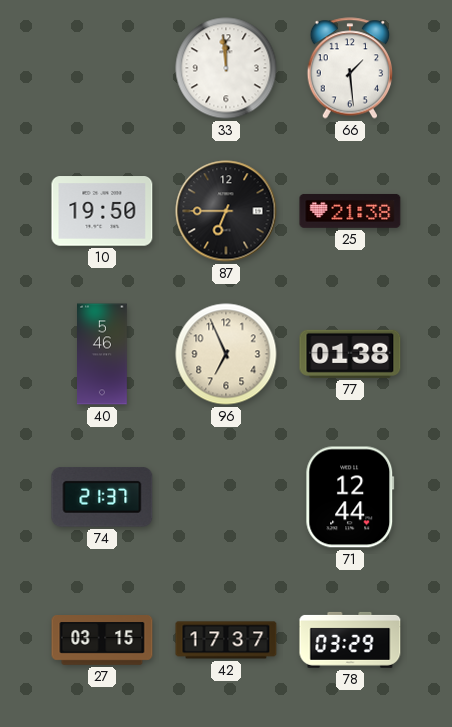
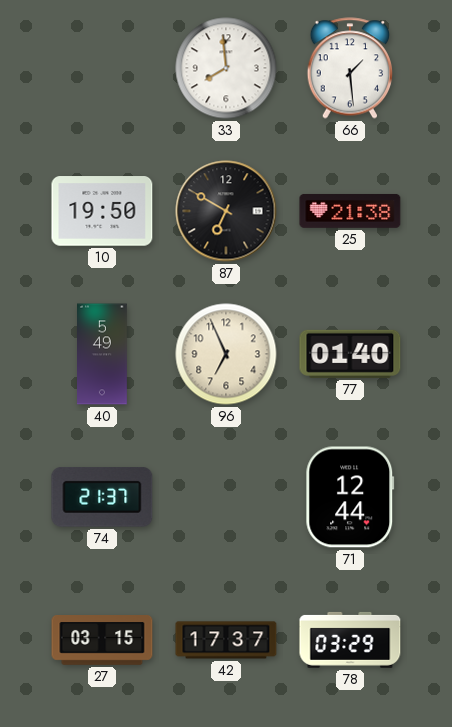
33: 11:59 -> 7:59
87: 6:45 -> 6:50
40: 5:46 -> 5:49
77: 01:38 -> 01:40
